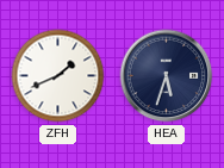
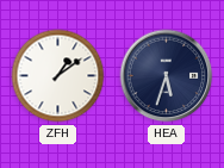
ZFH: 1:41 -> 1:09
